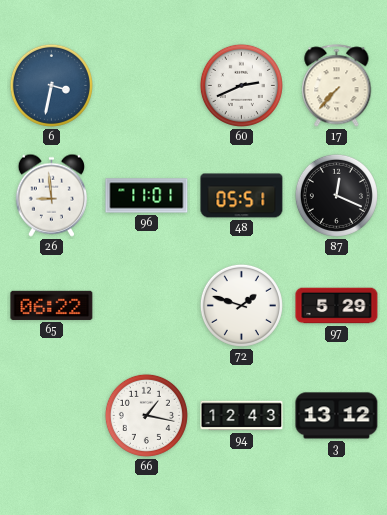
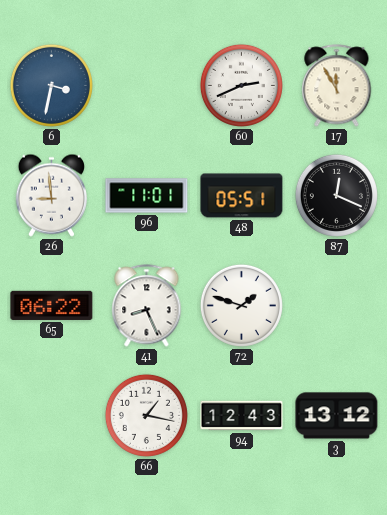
17: 7:37 -> 11:55
41: none -> 8:26
97: 5:29 -> none
